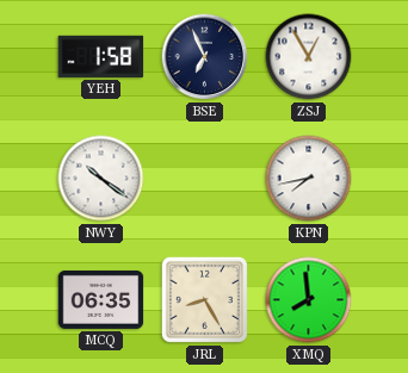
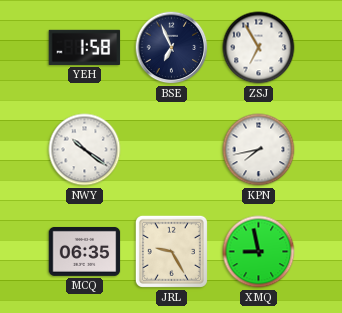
ZSJ: 12:55 -> 6:55
JRL: 8:25 -> 9:25
XMQ: 7:59 -> 8:58
